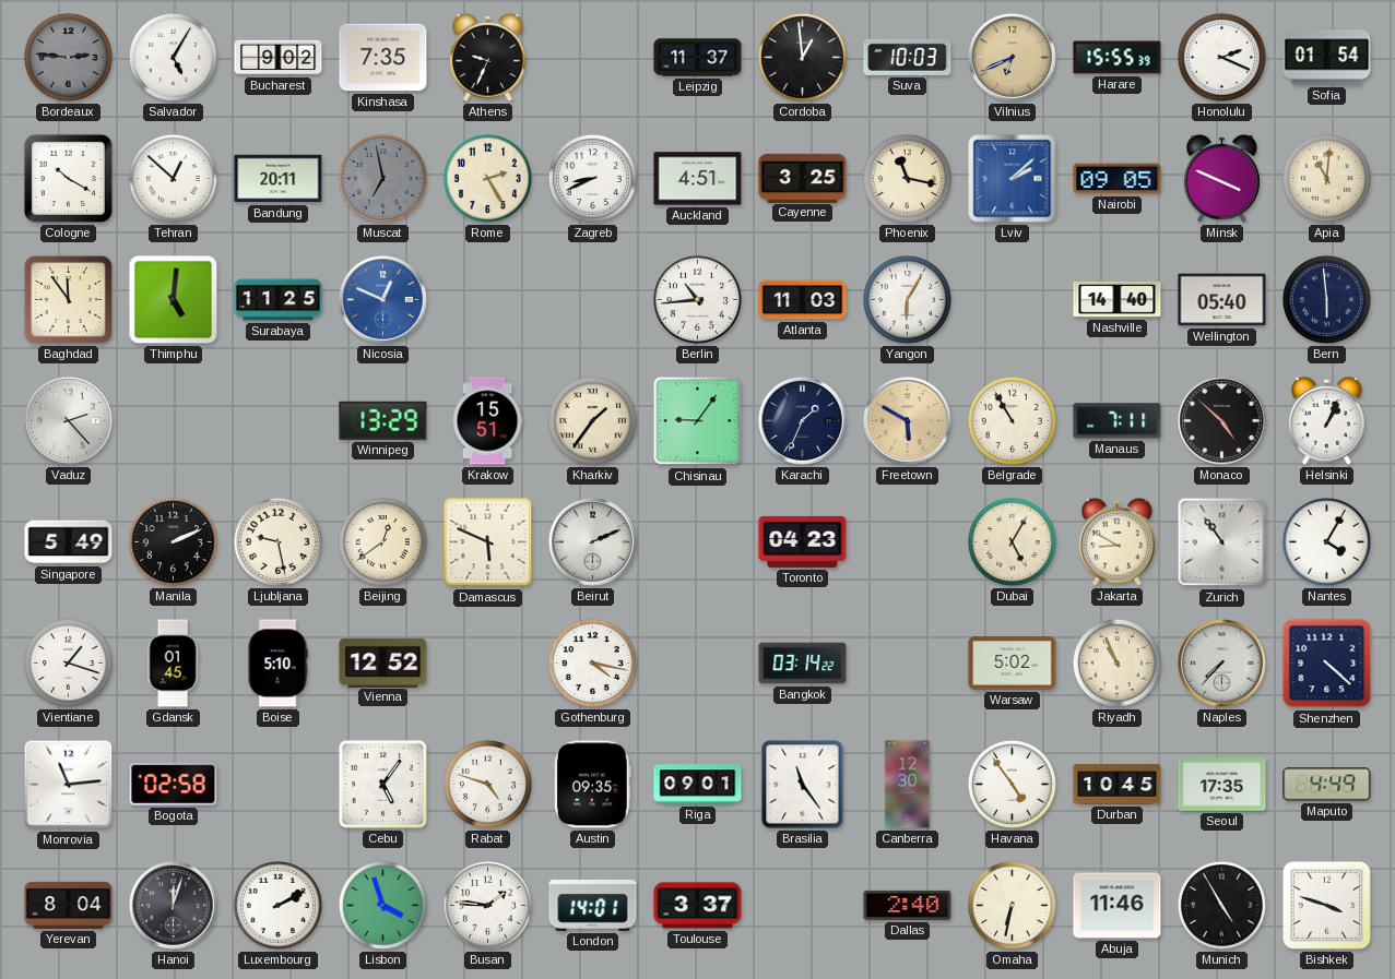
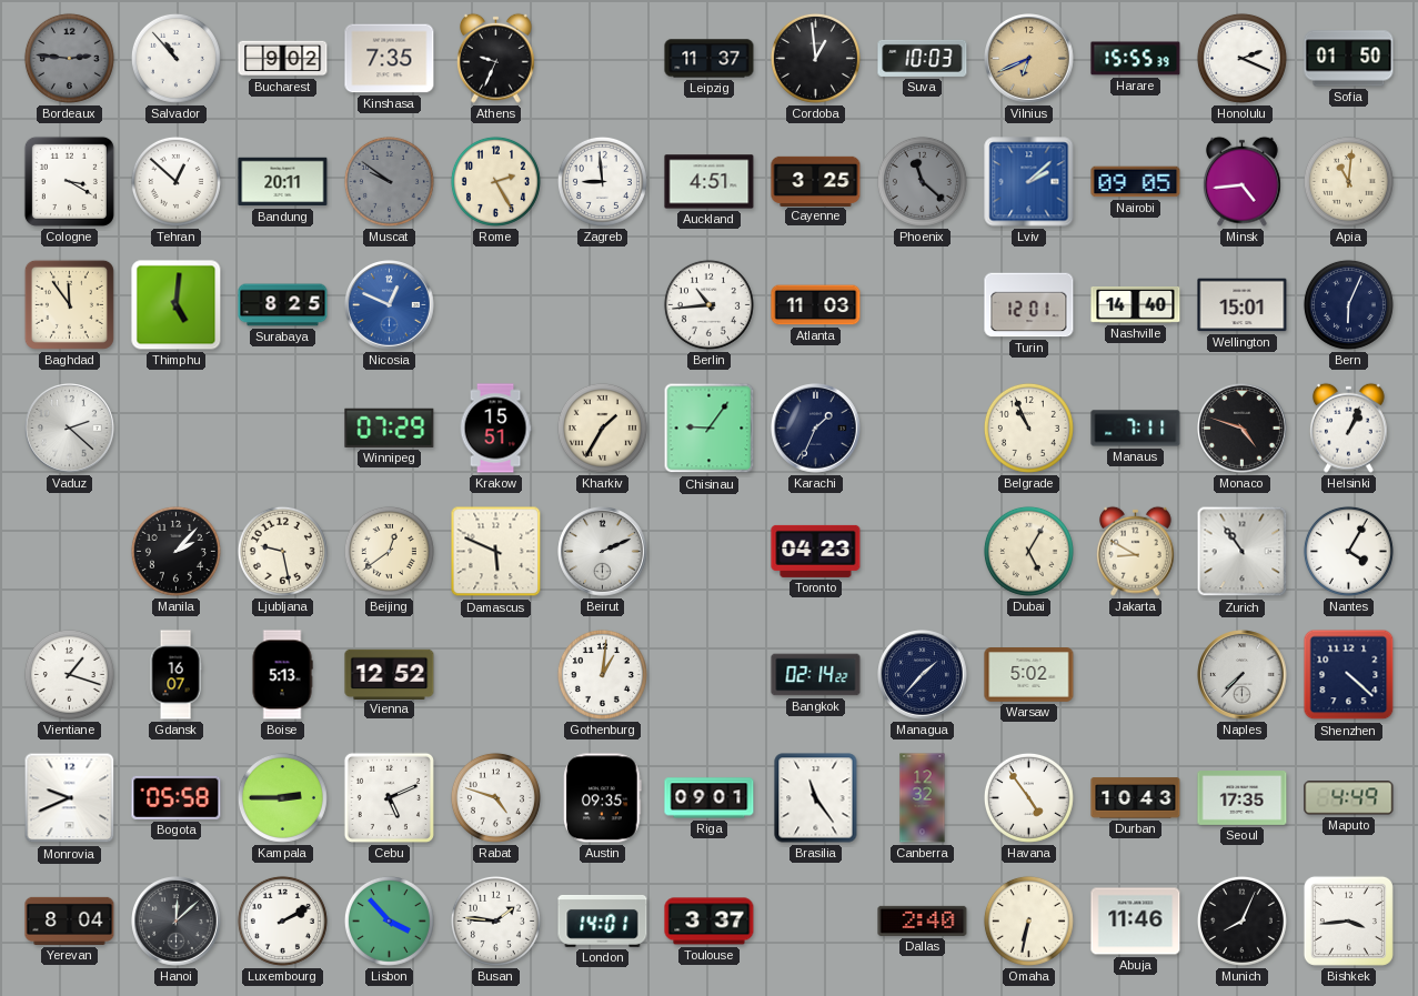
Salvador: 5:05 -> 10:53
Sofia: 01:54 -> 01:50
Cologne: 10:20 -> 3:20
Muscat: 6:58 -> 9:51
Zagreb: 8:41 -> 8:59
Phoenix: 11:17 -> 11:22
Phoenix dial: cream -> grey
Minsk: 3:49 -> 4:44
Surabaya: 11:25 -> 8:25
Yangon: 6:05 -> none
Turin: none -> 12:01
Wellington: 05:40 -> 15:01
Bern: 5:59 -> 6:04
Vaduz: 2:23 -> 2:22
Winnipeg: 13:29 -> 07:29
Kharkiv: 1:36 -> 1:35
Freetown: 5:50 -> none
Belgrade: 10:55 -> 10:56
Monaco: 4:52 -> 4:48
Singapore: 5:49 -> none
Manila: 2:11 -> 2:07
Gdansk: 01:45 -> 16:07
Boise: 5:10 -> 5:13
Gothenburg: 4:17 -> 1:01
Bangkok: 03:14 -> 02:14
Managua: none -> 1:37
Riyadh: 10:56 -> none
Monrovia: 11:14 -> 9:41
Bogota: 02:58 -> 05:58
Kampala: none -> 2:45
Cebu: 5:06 -> 5:11
Canberra: 12:30 -> 12:32
Durban: 10:45 -> 10:43
Hanoi: 12:03 -> 12:08
Lisbon: 3:57 -> 3:53
Munich: 4:55 -> 8:04
Bishkek: 3:48 -> 3:44
